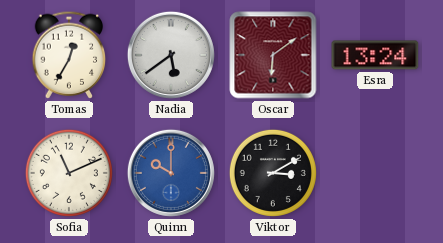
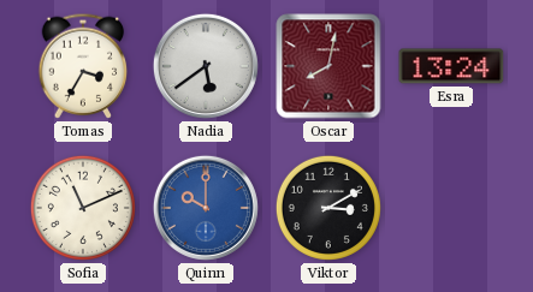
Tomas: 12:35 -> 3:35
Oscar: 6:09 -> 8:02
